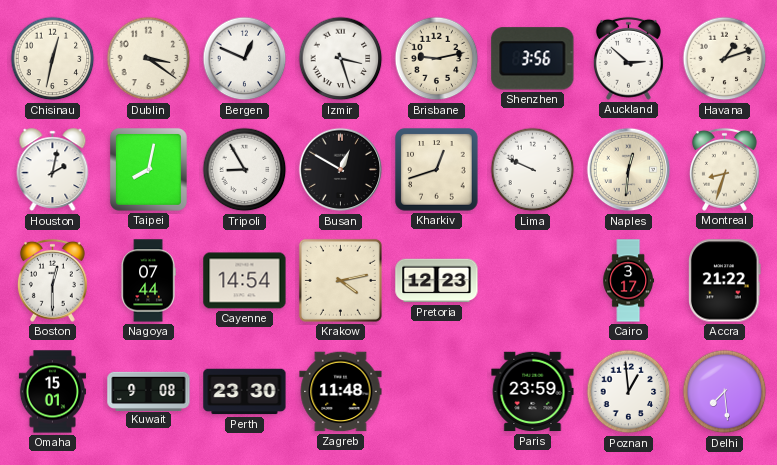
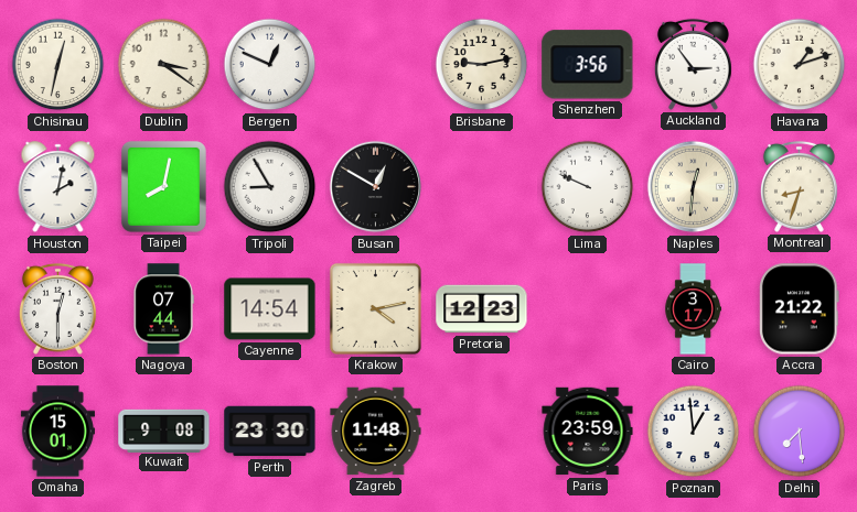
Izmir: 3:27 -> none
Auckland: 2:52 -> 2:54
Kharkiv: 12:42 -> none
